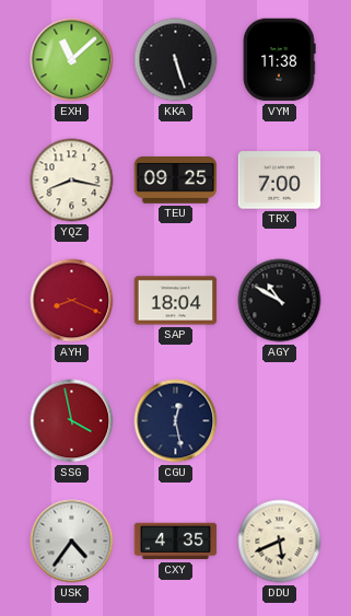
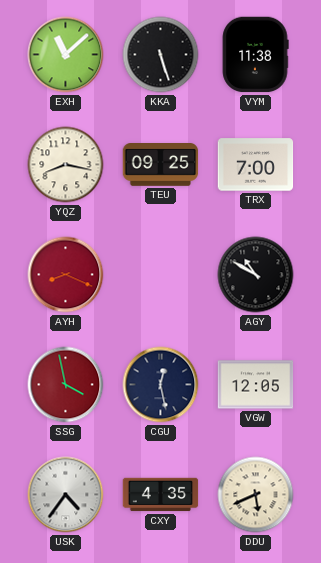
SAP: 18:04 -> none
VGW: none -> 12:05
